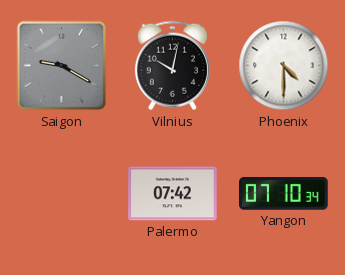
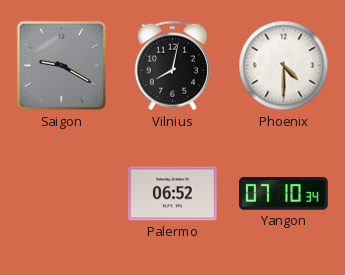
Vilnius: 10:02 -> 8:02
Palermo: 07:42 -> 06:52
